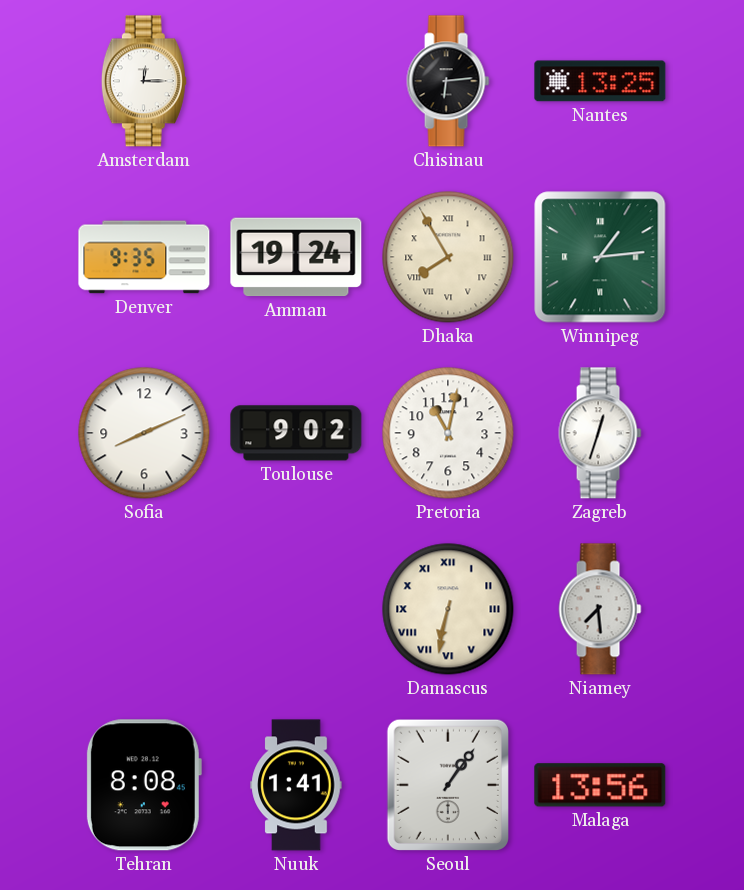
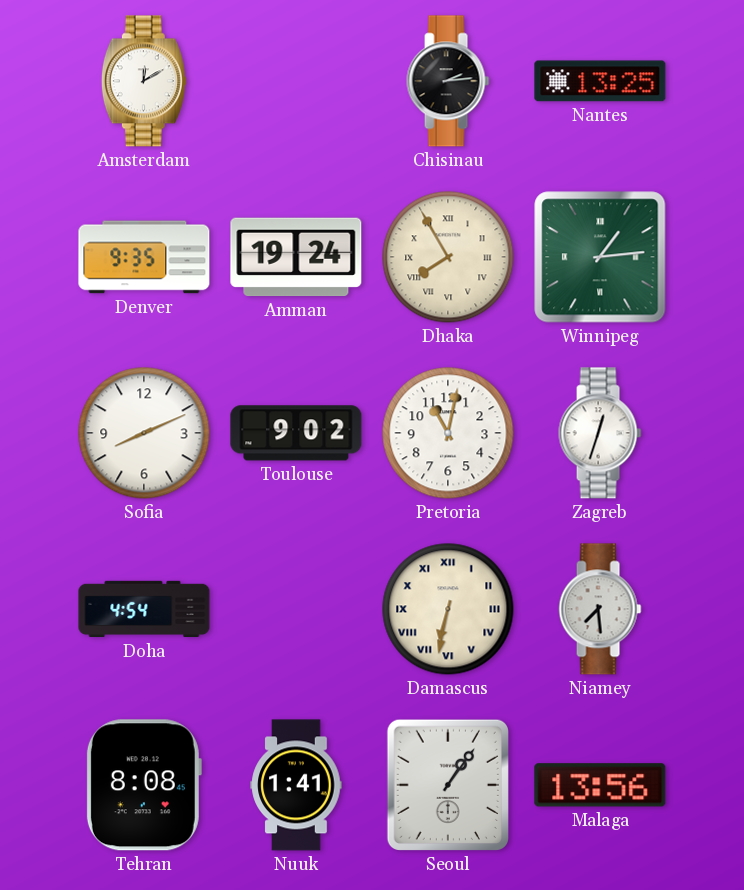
Amsterdam: 12:15 -> 12:10
Chisinau: 6:14 -> 2:14
Doha: none -> 4:54
